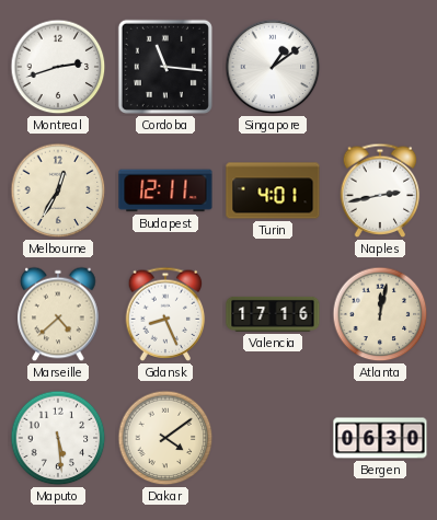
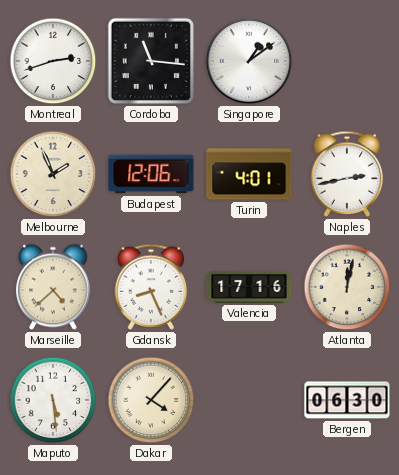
Melbourne: 12:35 -> 1:56
Budapest: 12:11 -> 12:06
Dakar: 4:09 -> 4:07
